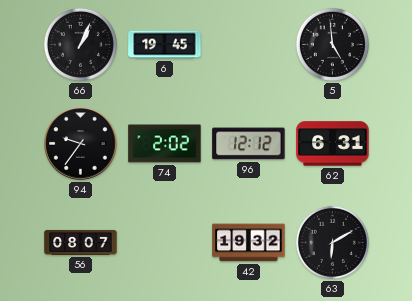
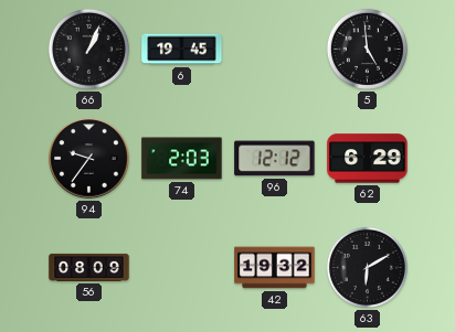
74: 2:02 -> 2:03
62: 6:31 -> 6:29
56: 08:07 -> 08:09
